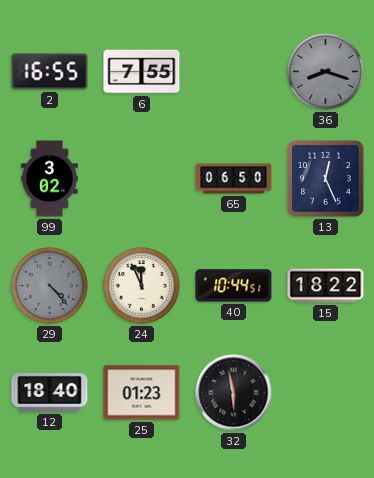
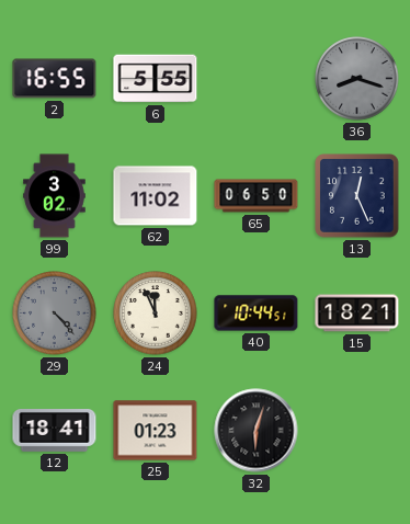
6: 7:55 -> 5:55
62: none -> 11:02
15: 18:22 -> 18:21
12: 18:40 -> 18:41
32: 5:58 -> 6:03
